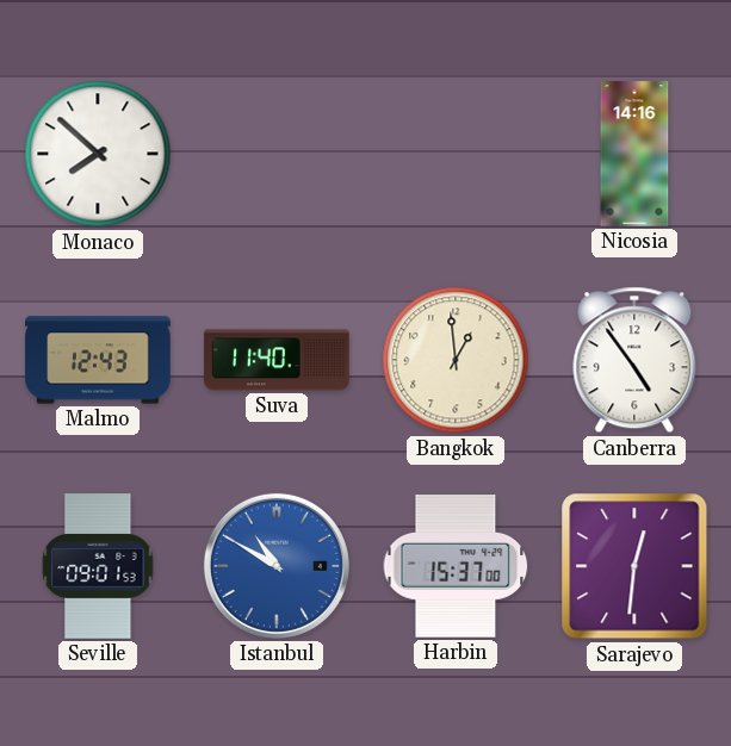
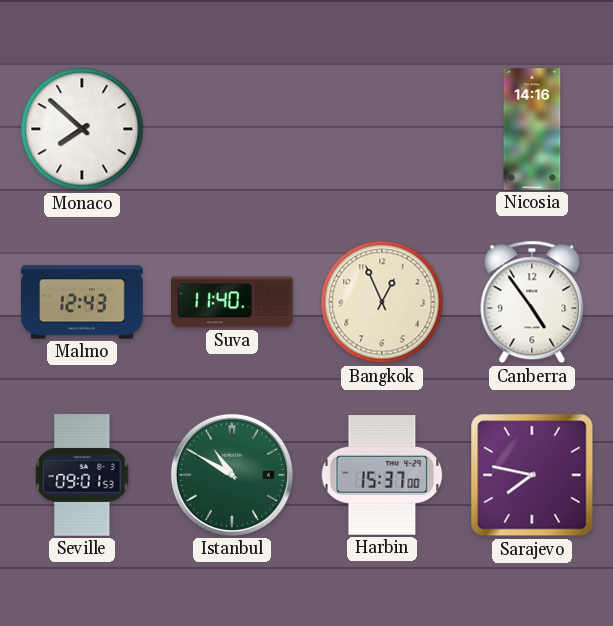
Bangkok: 12:59 -> 12:56
Istanbul dial: blue -> green
Sarajevo: 12:31 -> 7:47
